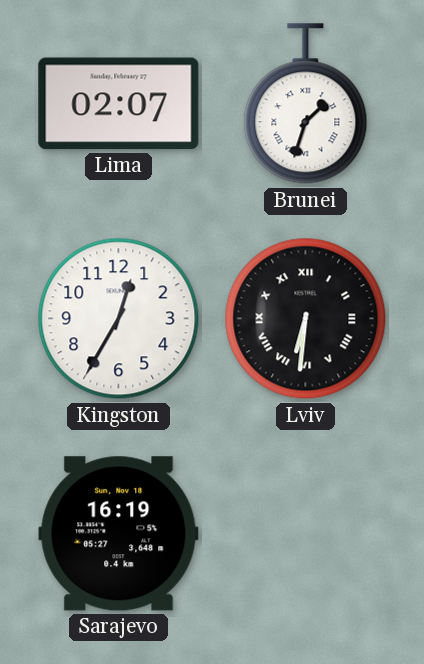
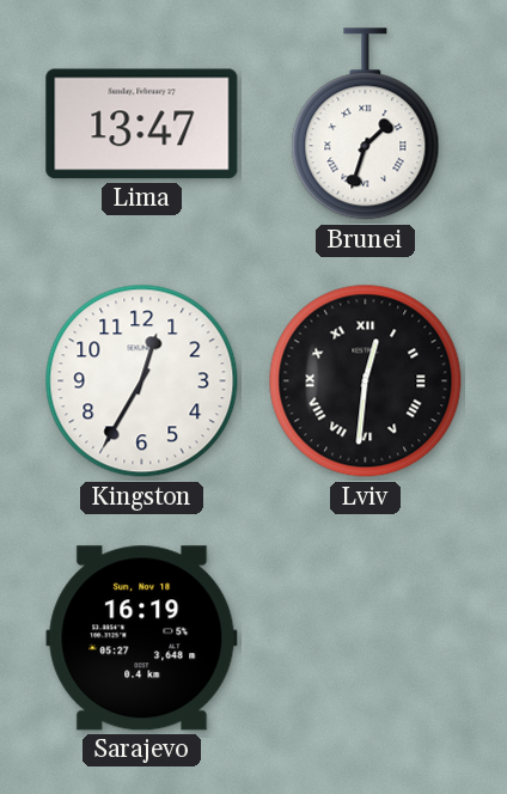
Lima: 02:07 -> 13:47
Lviv: 6:31 -> 12:31
